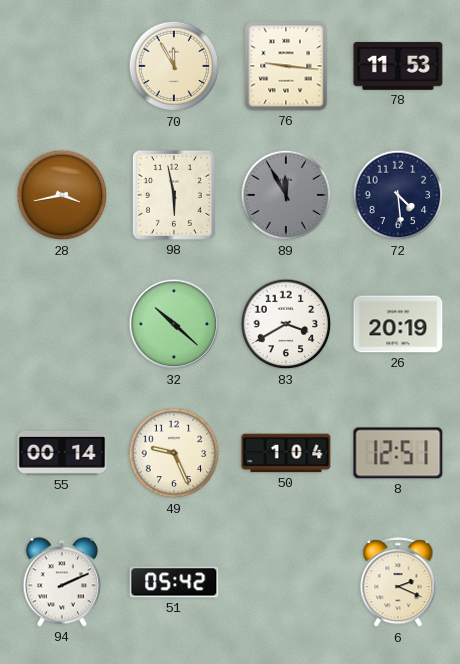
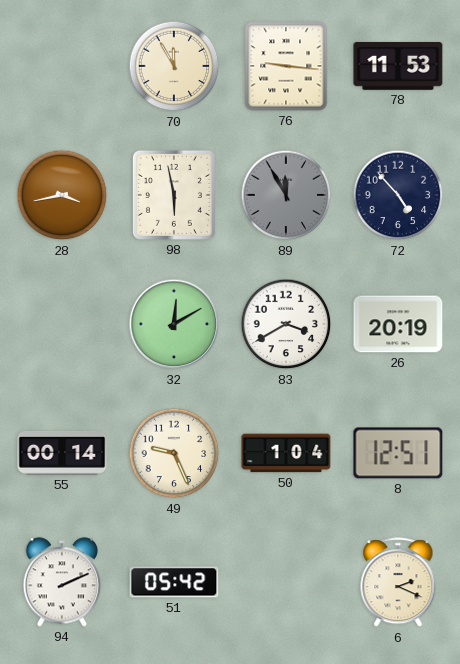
72: 4:29 -> 4:53
32: 10:22 -> 12:10
